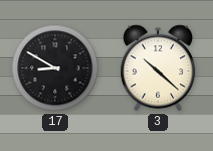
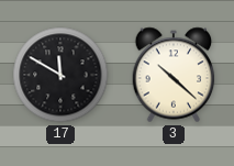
17: 8:50 -> 11:50
